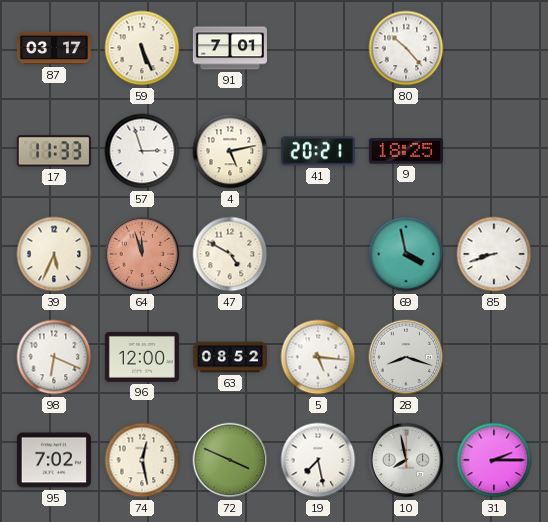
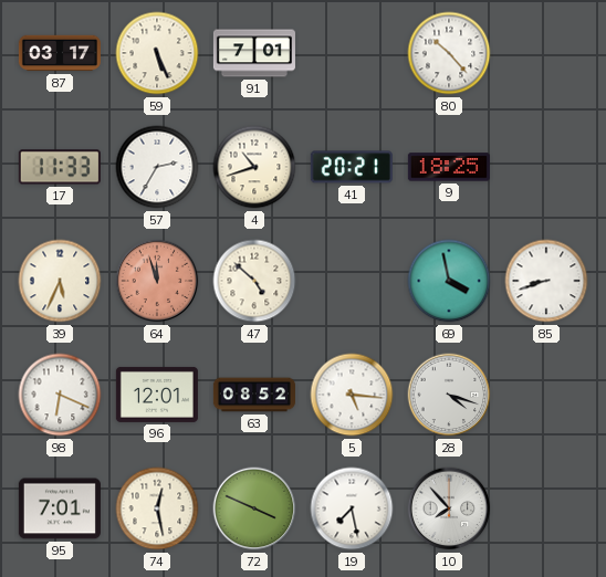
57: 2:57 -> 2:35
4: 5:13 -> 10:42
47: 4:50 -> 4:52
96: 12:00 -> 12:01
28: 8:18 -> 4:18
95: 7:02 -> 7:01
10: 7:58 -> 7:53
31: 2:15 -> none
